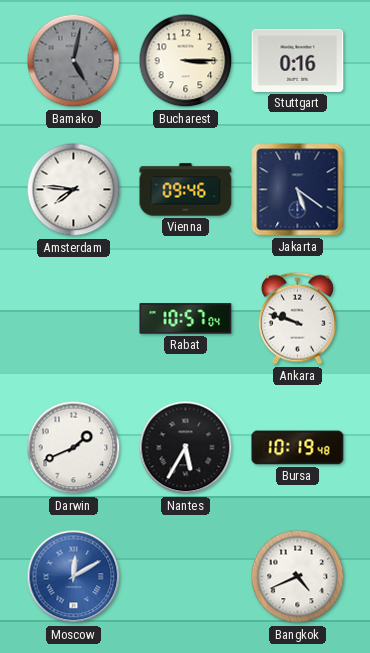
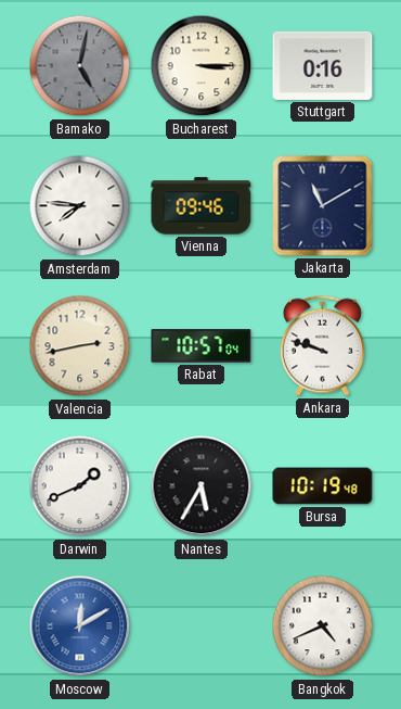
Jakarta: 5:21 -> 11:10
Valencia: none -> 2:43
